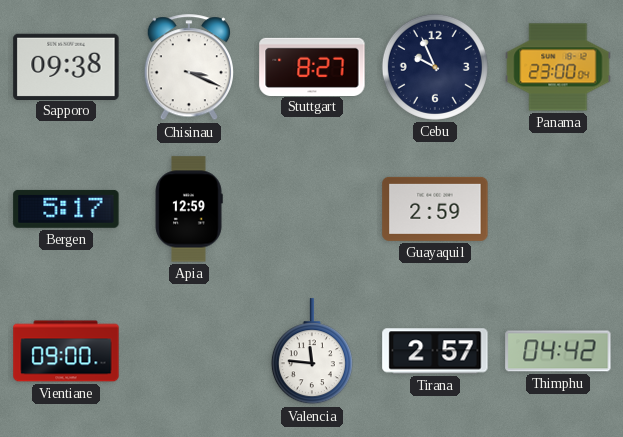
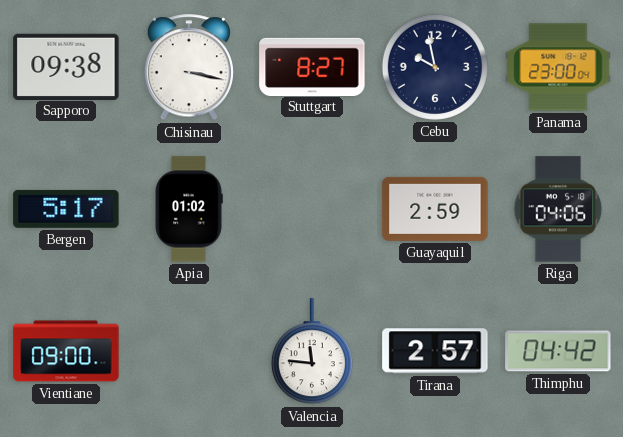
Chisinau: 3:19 -> 3:17
Cebu: 9:56 -> 9:58
Apia: 12:59 -> 01:02
Riga: none -> 04:06
